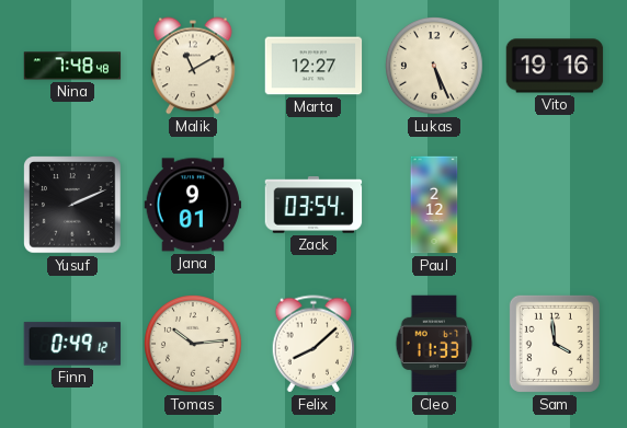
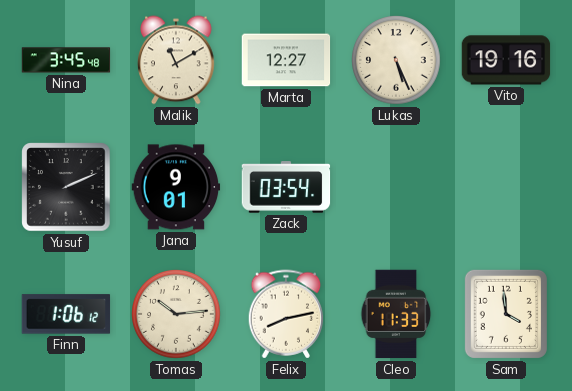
Nina: 7:48 -> 3:45
Paul: 2:12 -> none
Finn: 0:49 -> 1:06
Felix: 8:08 -> 8:13
